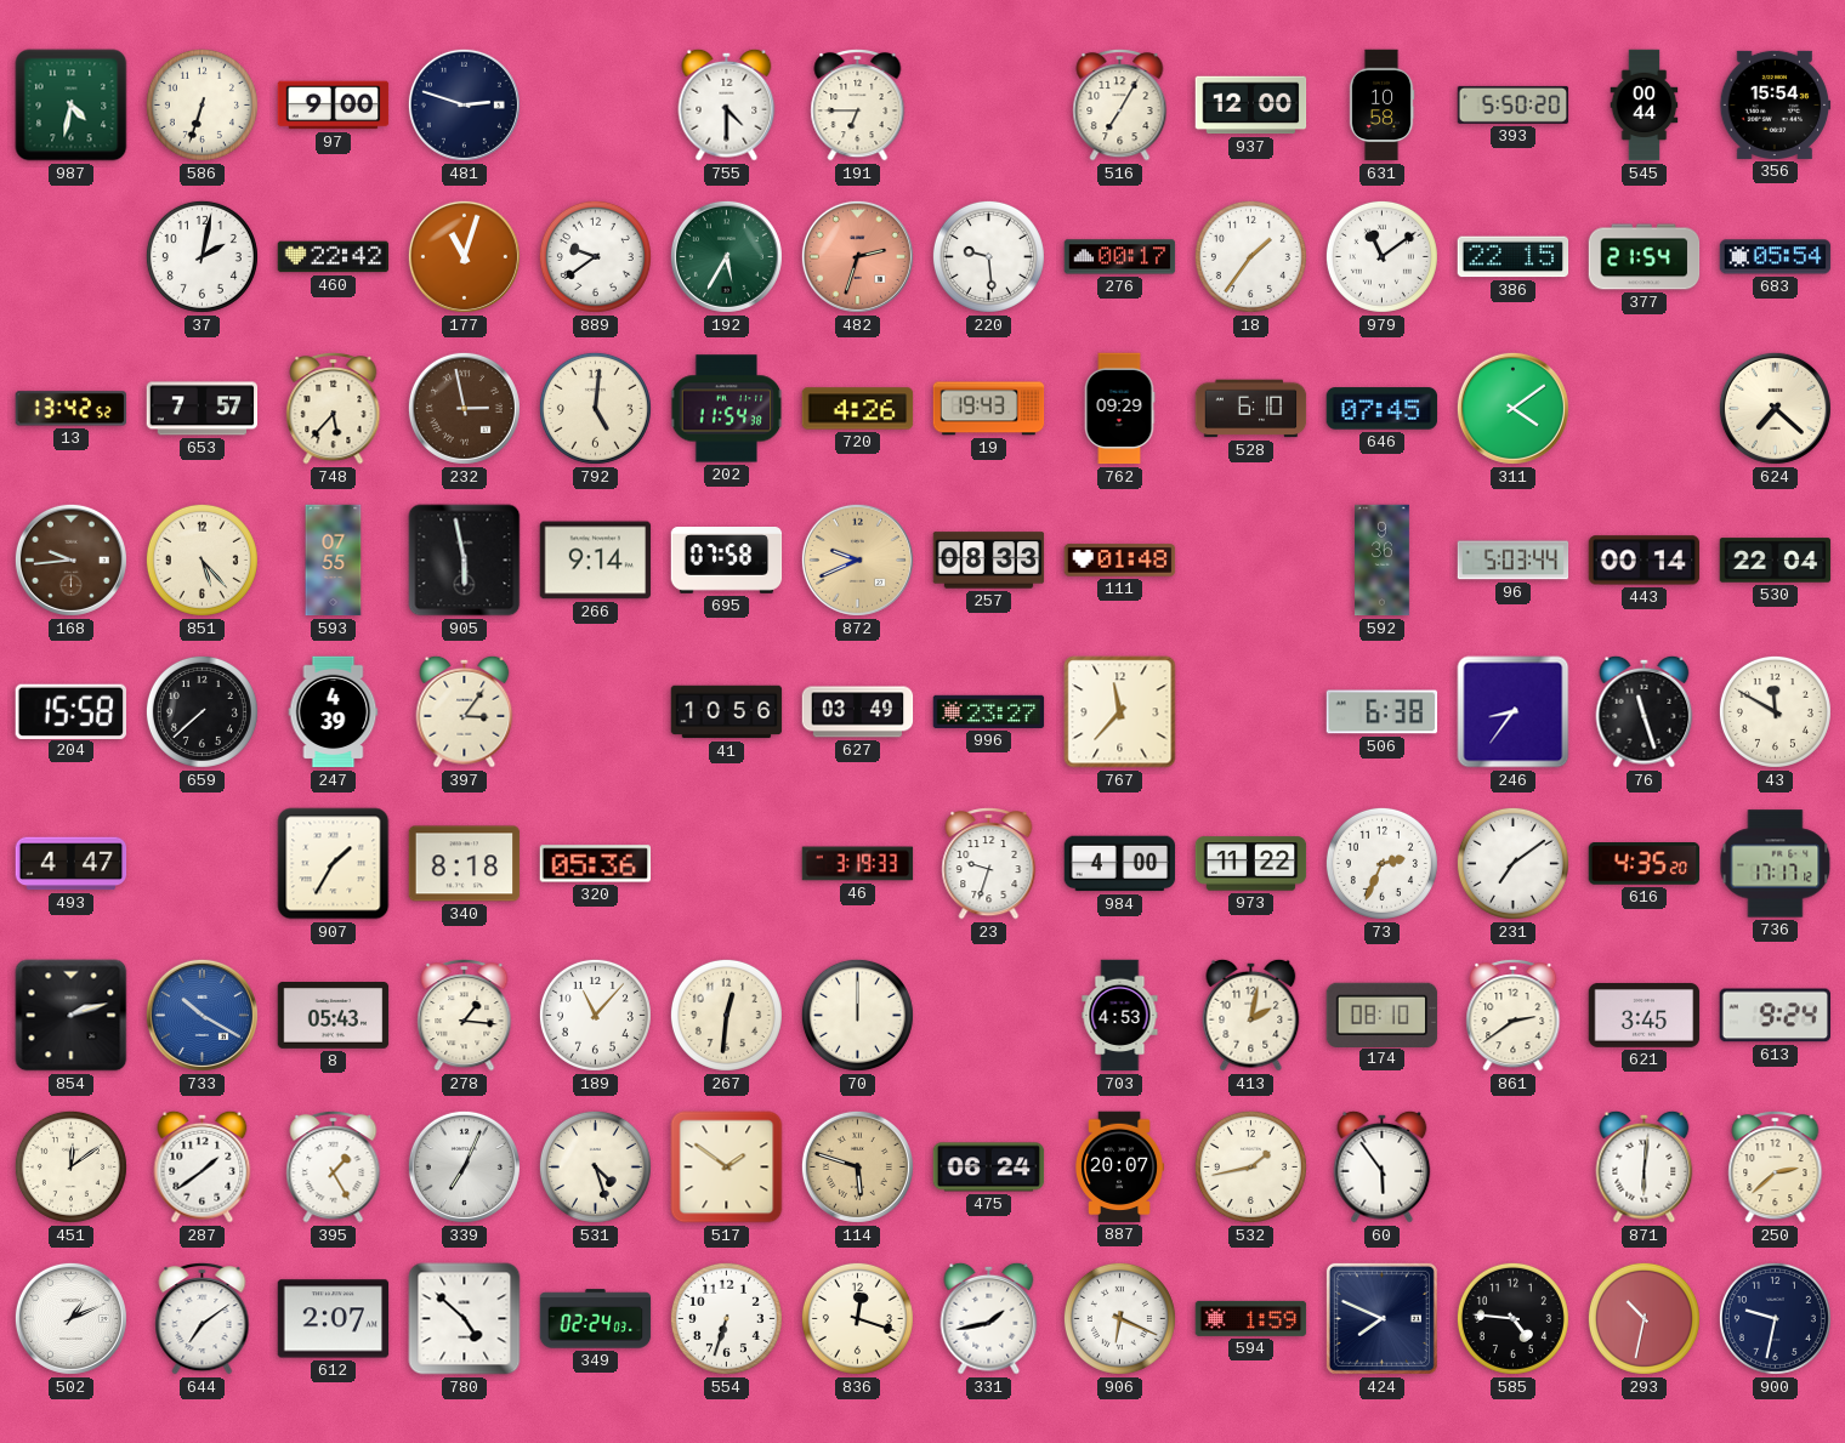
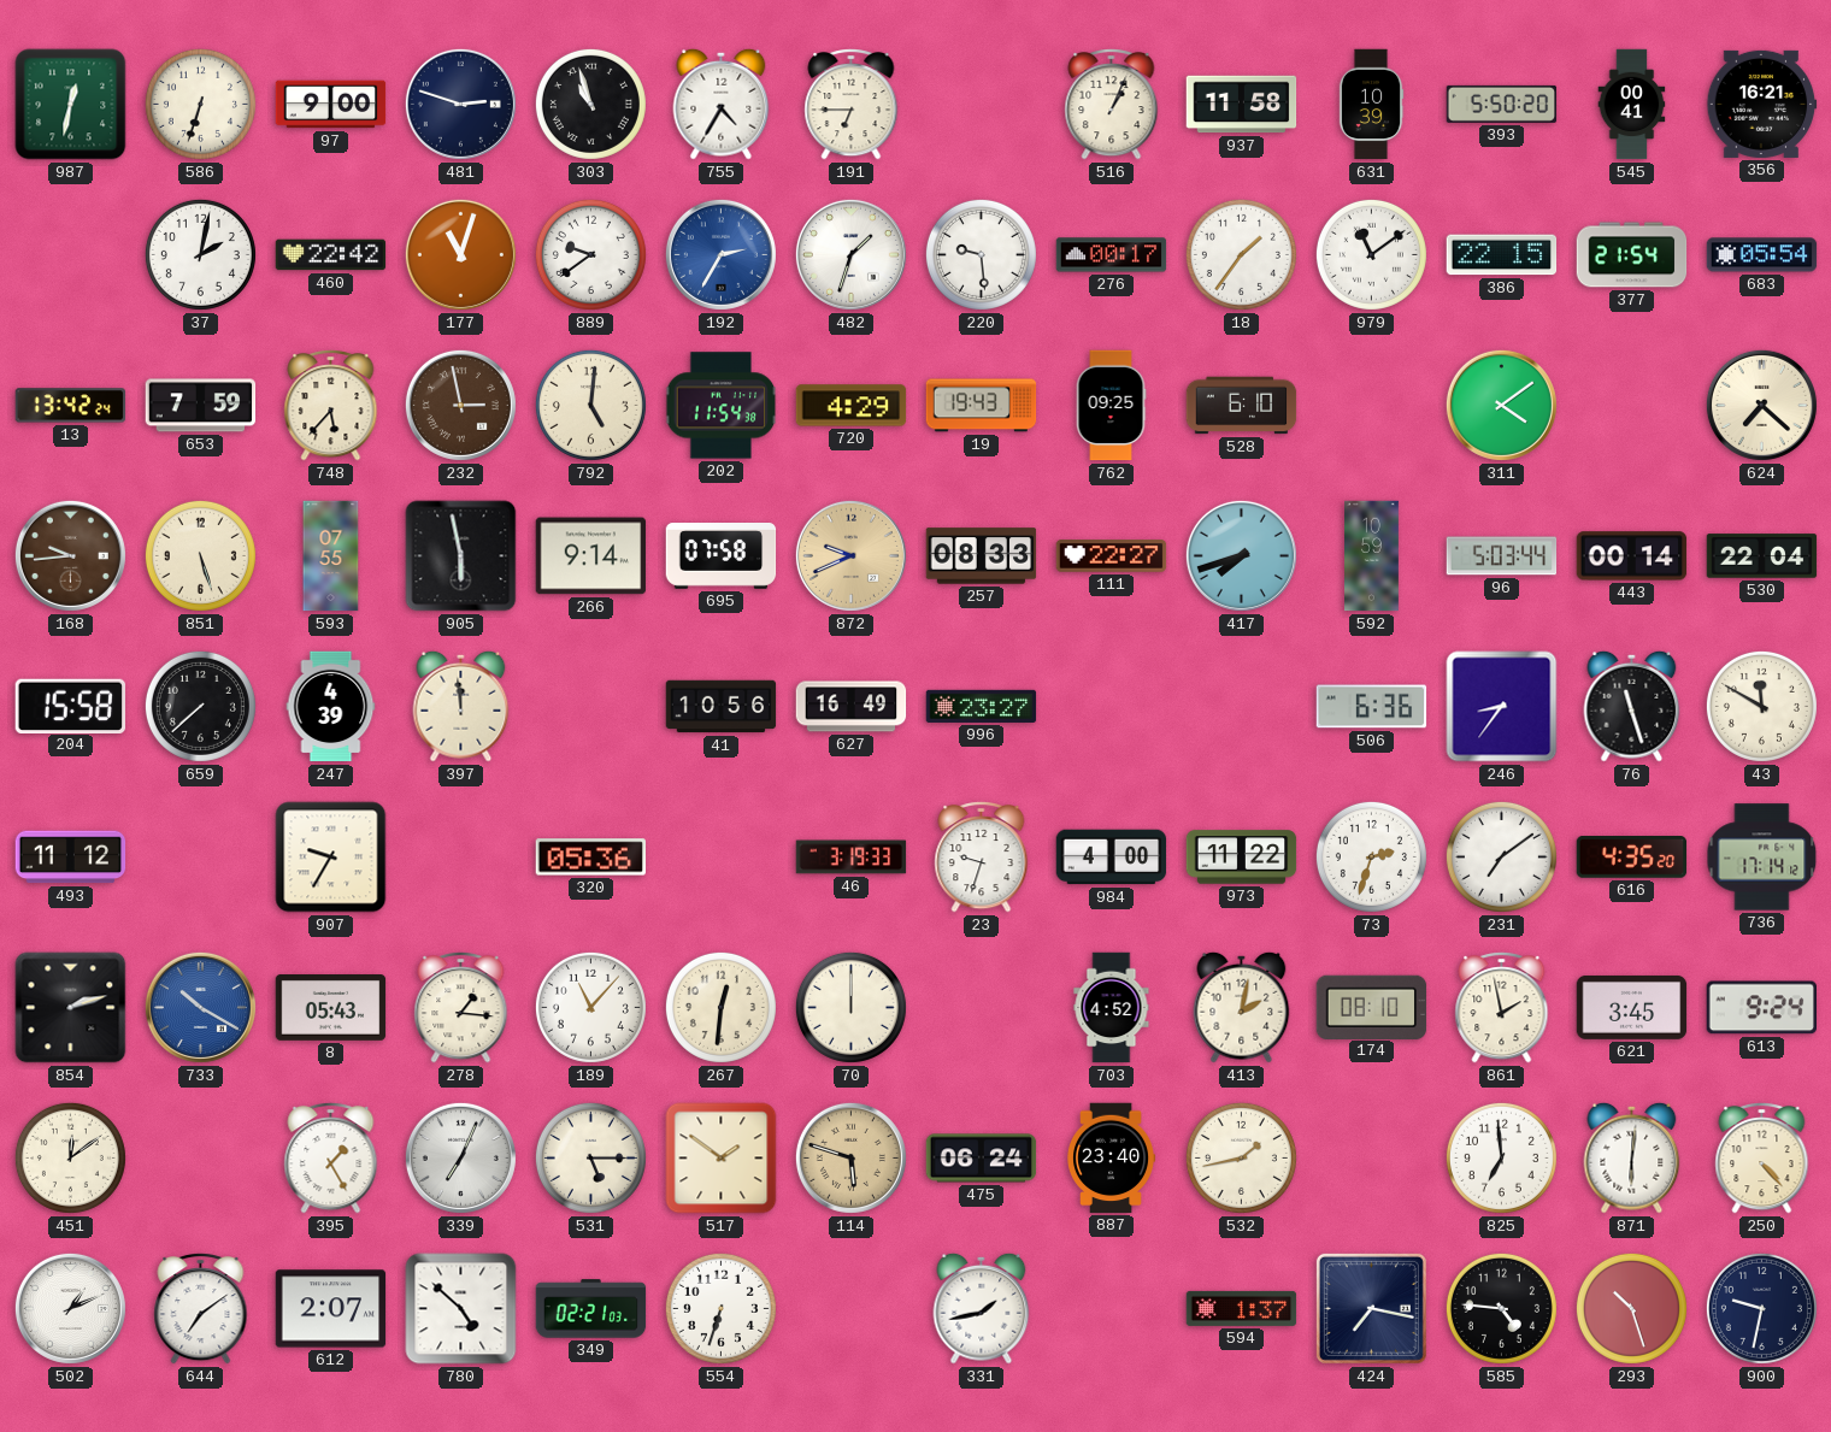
987: 4:32 -> 12:32
303: none -> 10:57
755: 4:30 -> 4:35
516: 7:05 -> 1:04
937: 12:00 -> 11:58
631: 10:58 -> 10:39
545: 00:44 -> 00:41
356: 15:54 -> 16:21
192: 5:35 -> 2:35
192 dial: green -> blue
482: 2:33 -> 1:33
482 dial: salmon -> white
13: 13:42:52 -> 13:42:24
653: 7:57 -> 7:59
720: 4:26 -> 4:29
762: 09:29 -> 09:25
646: 07:45 -> none
851: 5:23 -> 5:27
111: 01:48 -> 22:27
417: none -> 7:42
592: 9:36 -> 10:59
397: 3:06 -> 11:59
627: 03:49 -> 16:49
767: 11:37 -> none
506: 6:38 -> 6:36
493: 4:47 -> 11:12
907: 1:35 -> 9:35
340: 8:18 -> none
73: 2:34 -> 2:33
736: 17:17 -> 17:14
703: 4:53 -> 4:52
861: 2:39 -> 1:58
287: 1:39 -> none
531: 4:27 -> 5:15
887: 20:07 -> 23:40
60: 5:54 -> none
825: none -> 6:59
250: 2:38 -> 4:23
349: 02:24 -> 02:21
836: 12:18 -> none
906: 6:19 -> none
594: 1:59 -> 1:37
424: 7:49 -> 7:17
293: 10:32 -> 10:27
